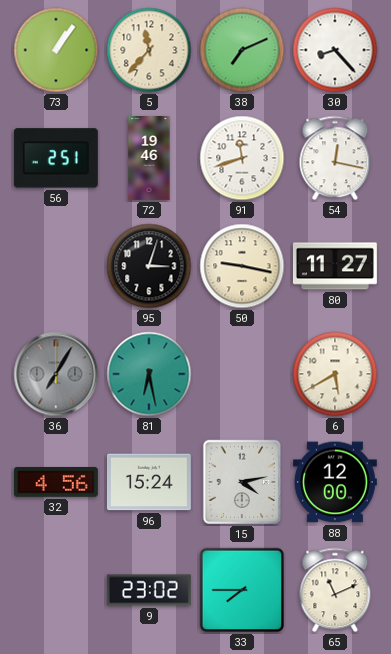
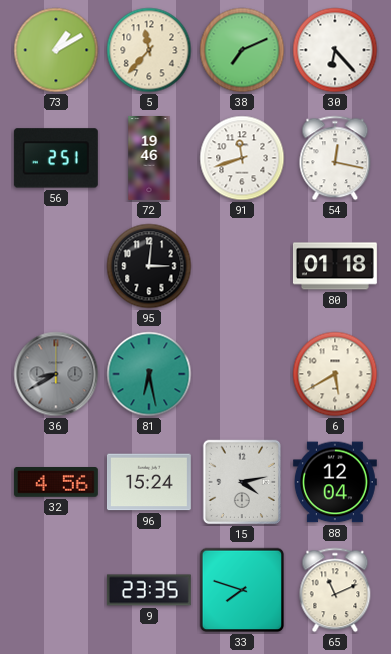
73: 1:06 -> 1:10
30: 8:23 -> 6:23
95: 3:03 -> 3:01
50: 9:17 -> none
80: 11:27 -> 01:18
36: 7:05 -> 8:40
88: 12:00 -> 12:04
9: 23:02 -> 23:35
33: 7:45 -> 7:48
